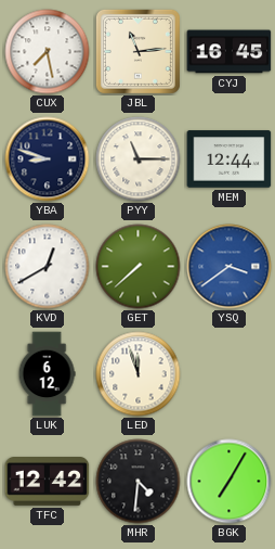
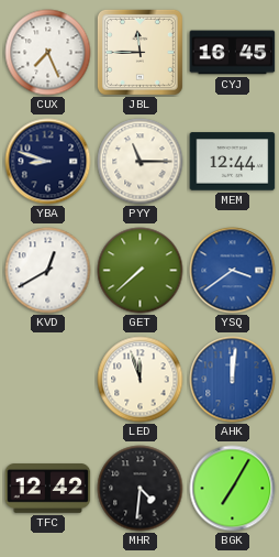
CUX: 7:28 -> 7:26
JBL: 11:14 -> 11:45
LUK: 6:12 -> none
AHK: none -> 12:01
